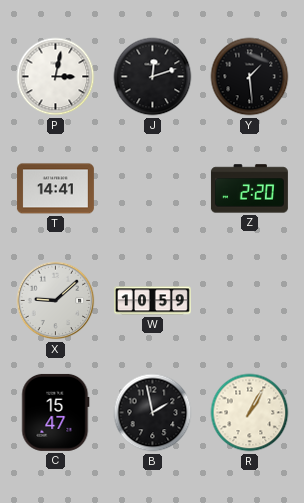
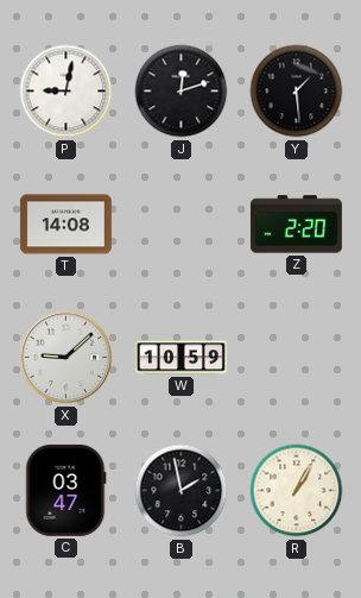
P: 3:02 -> 9:02
T: 14:41 -> 14:08
C: 15:47 -> 03:47
